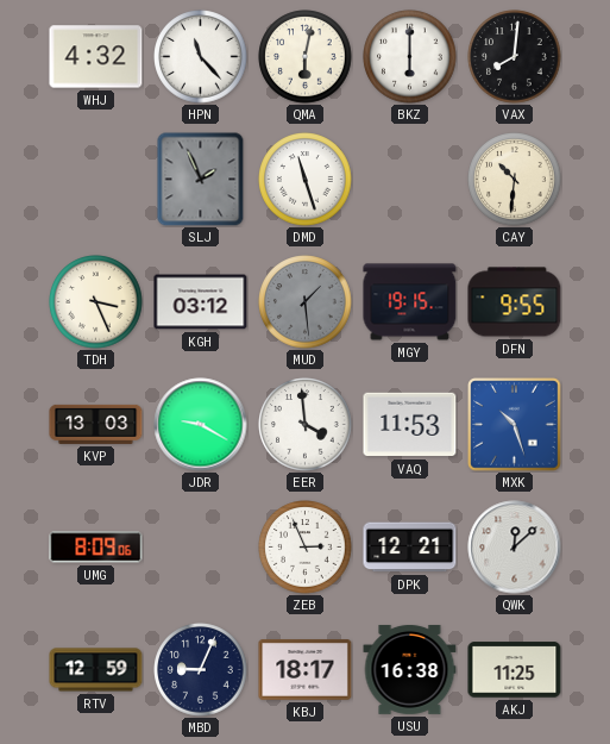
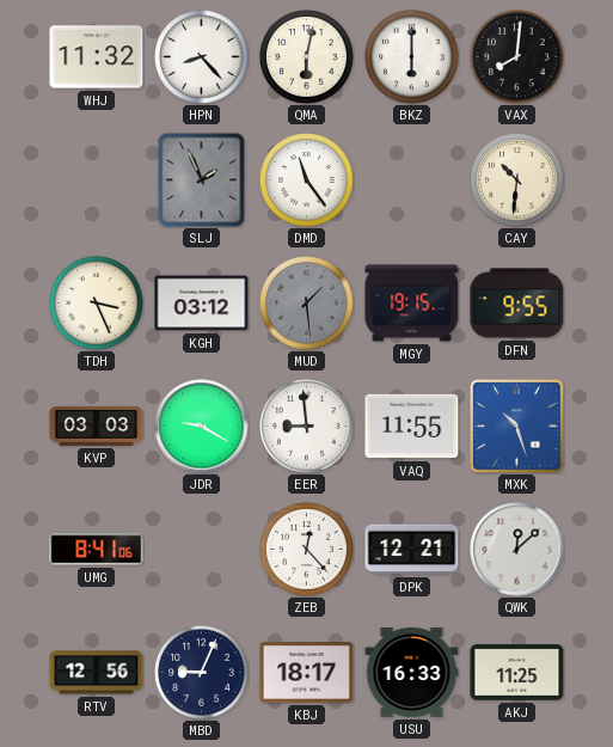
WHJ: 4:32 -> 11:32
HPN: 11:23 -> 8:23
DMD: 11:27 -> 11:24
KVP: 13:03 -> 03:03
EER: 3:59 -> 8:59
VAQ: 11:53 -> 11:55
UMG: 8:09 -> 8:41
ZEB: 2:56 -> 12:23
RTV: 12:59 -> 12:56
USU: 16:38 -> 16:33
